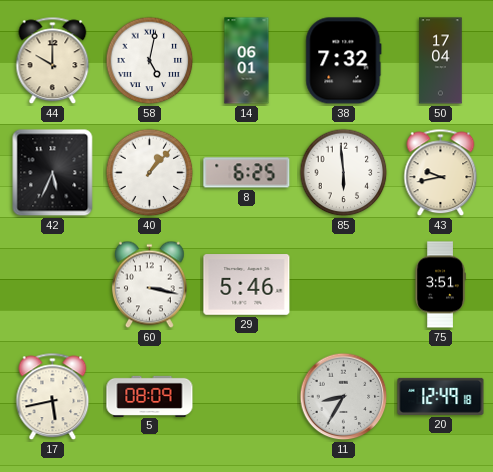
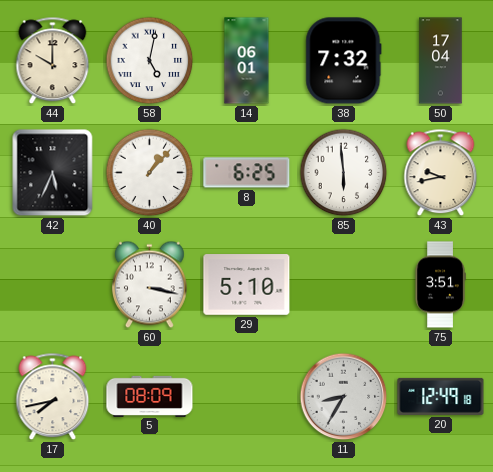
29: 5:46 -> 5:10
17: 5:43 -> 7:43
